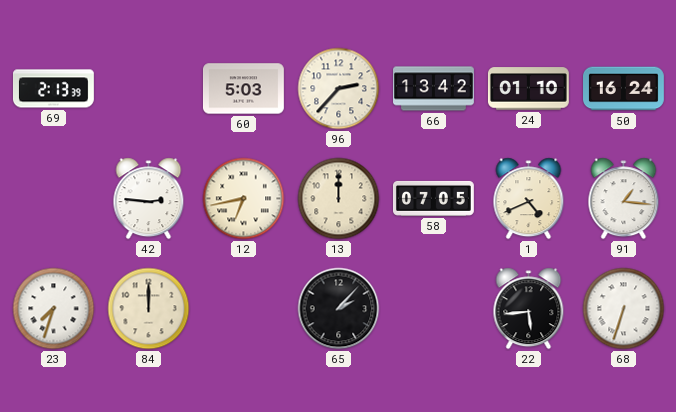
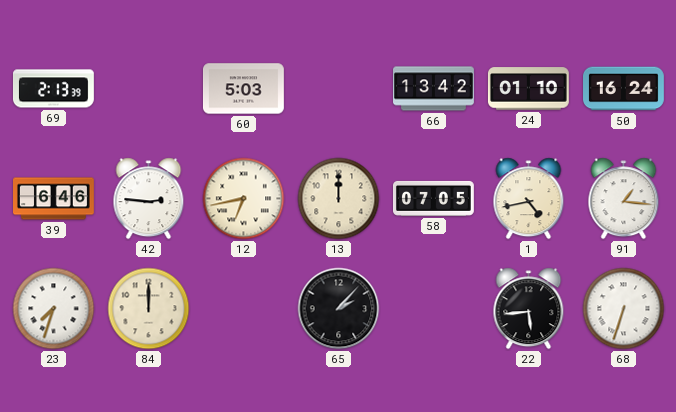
96: 2:37 -> none
39: none -> 6:46
1: 4:41 -> 4:43
